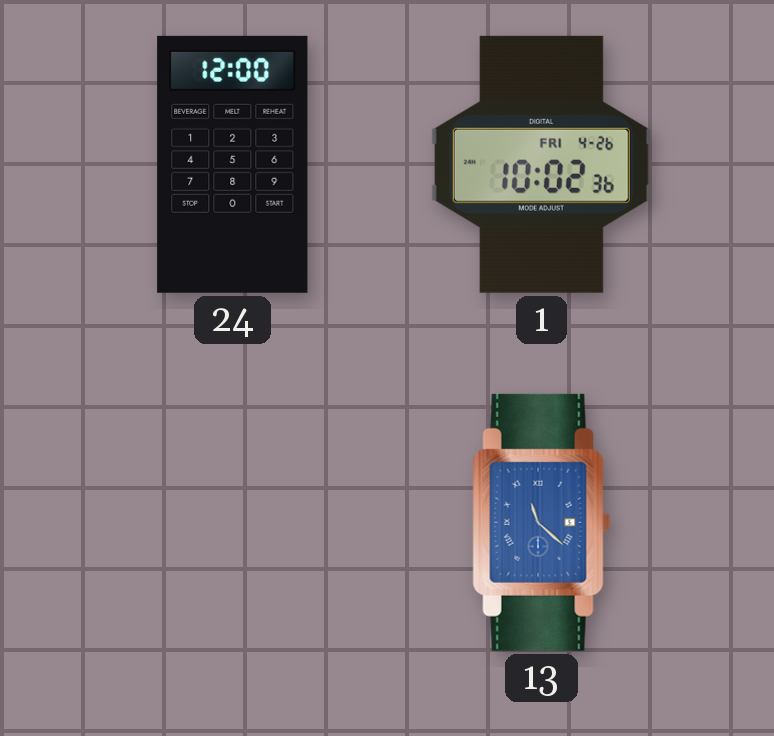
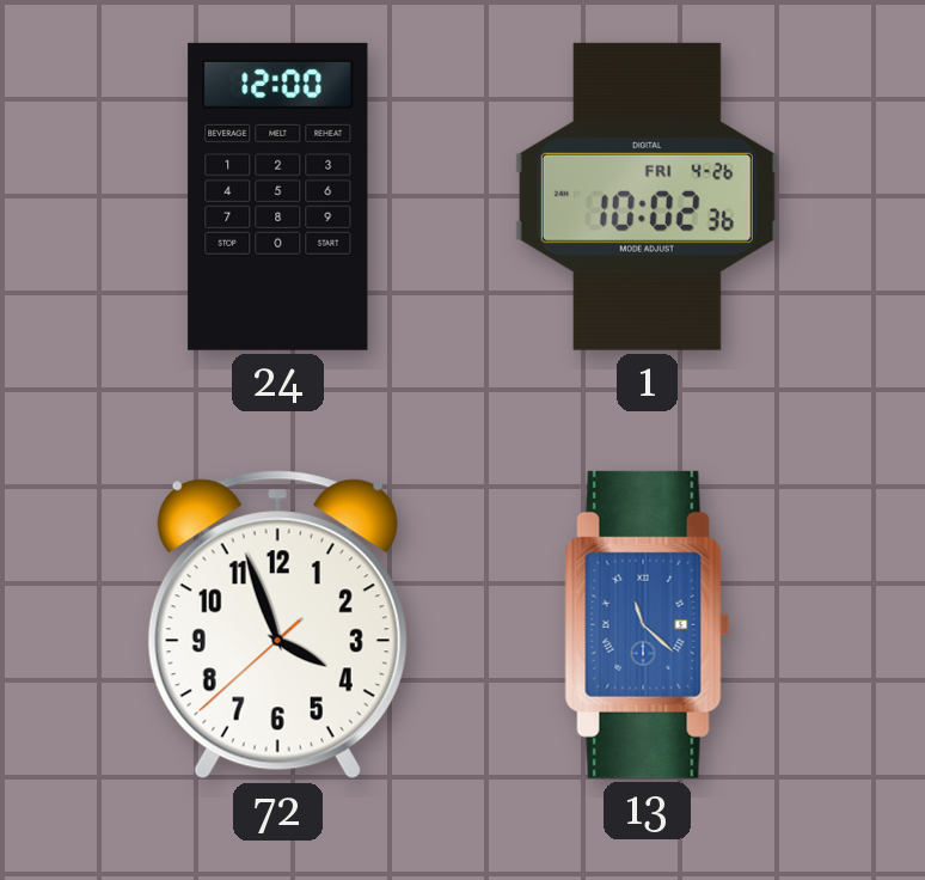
72: none -> 3:56
